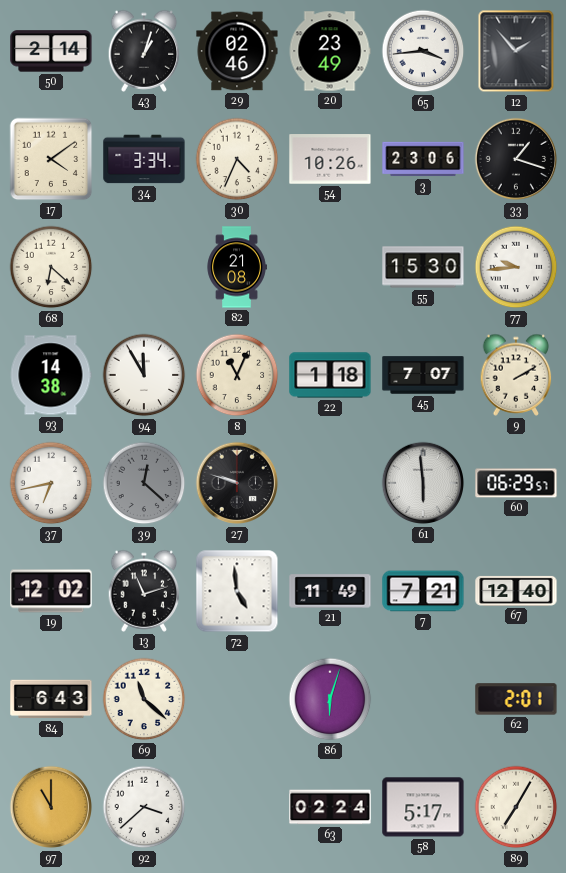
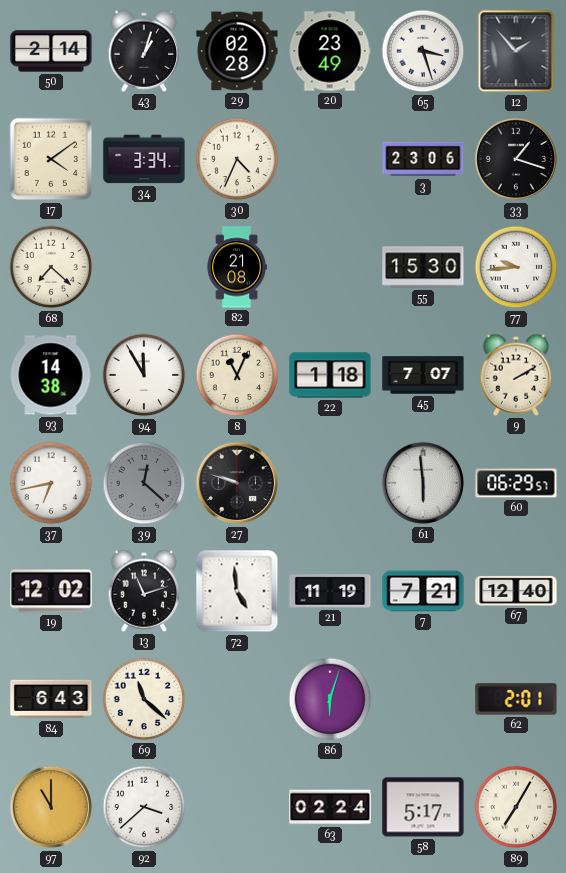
29: 02:46 -> 02:28
65: 3:44 -> 3:27
54: 10:26 -> none
68: 6:22 -> 7:22
21: 11:49 -> 11:19
